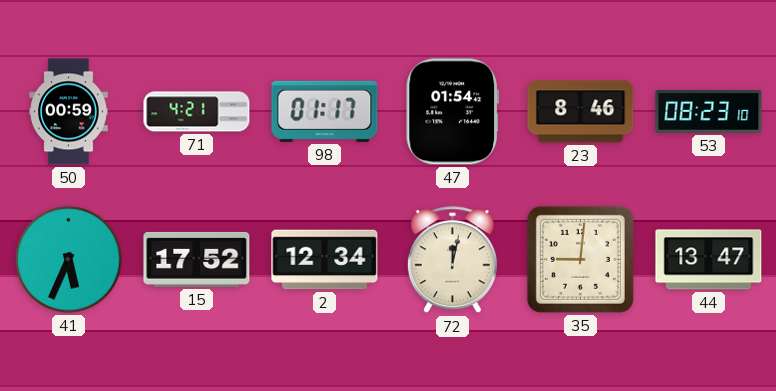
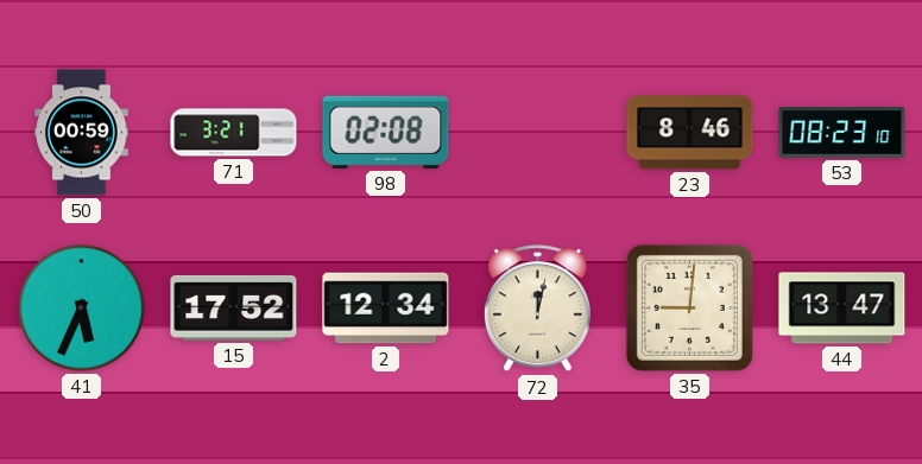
71: 4:21 -> 3:21
98: 01:17 -> 02:08
47: 01:54 -> none
